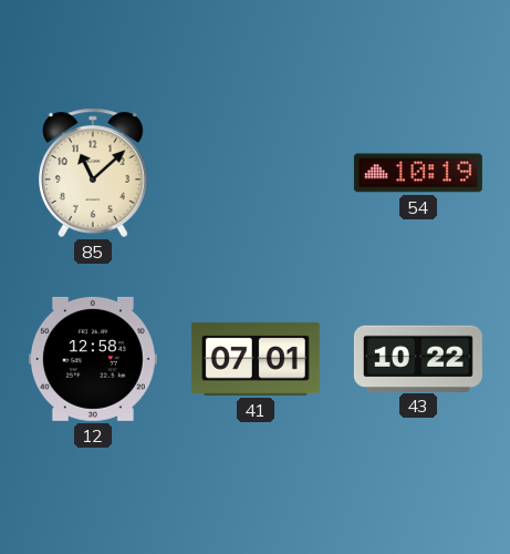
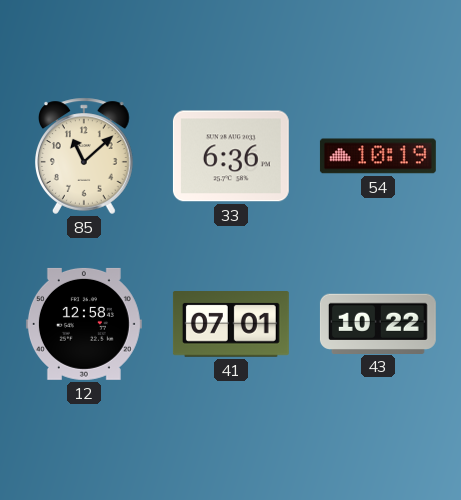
33: none -> 6:36
